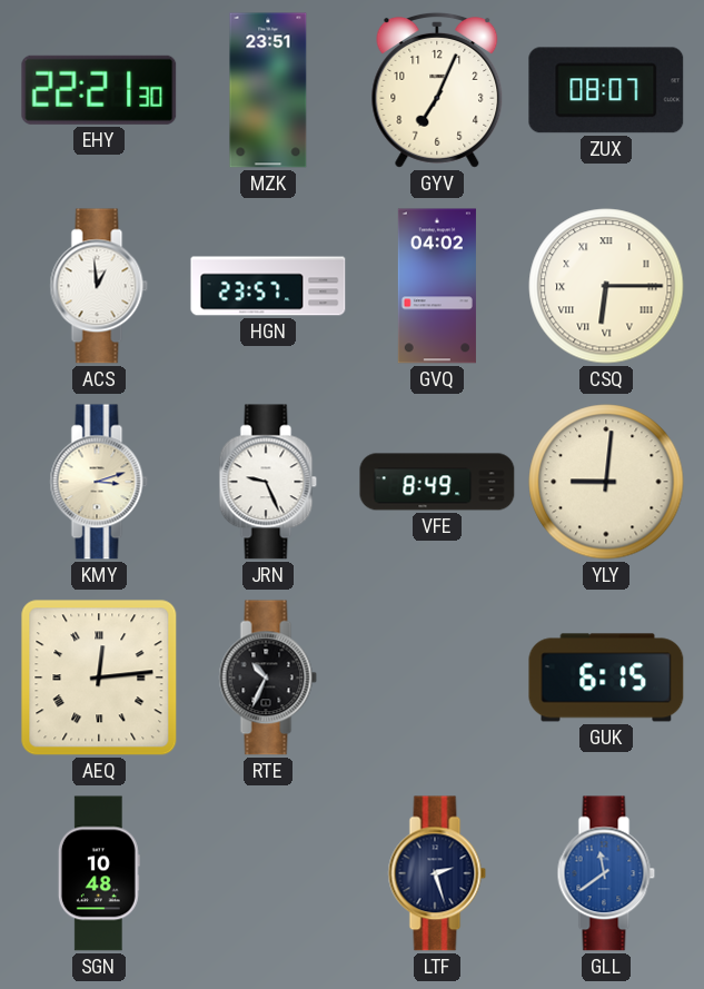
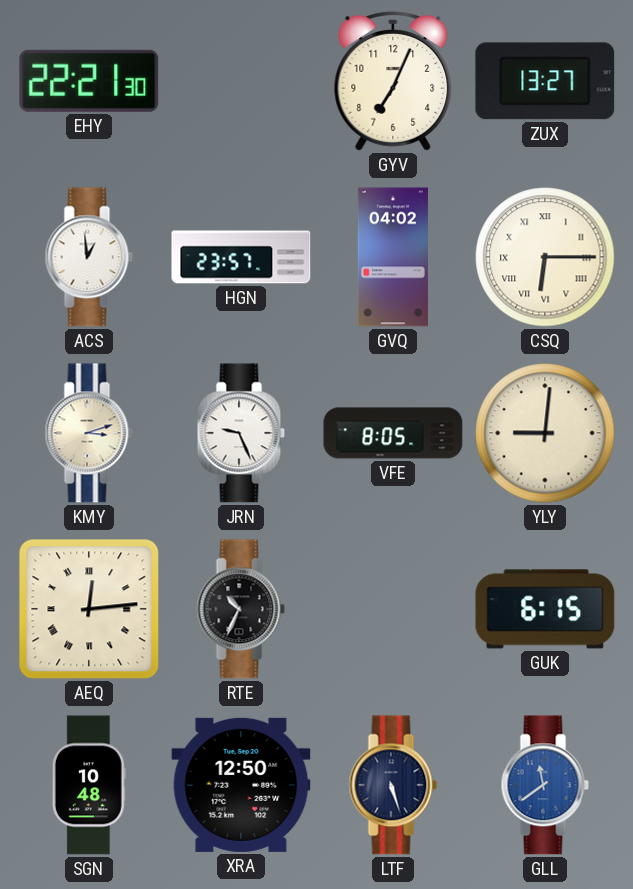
MZK: 23:51 -> none
ZUX: 08:07 -> 13:27
VFE: 8:49 -> 8:05
XRA: none -> 12:50
LTF: 2:27 -> 5:27
